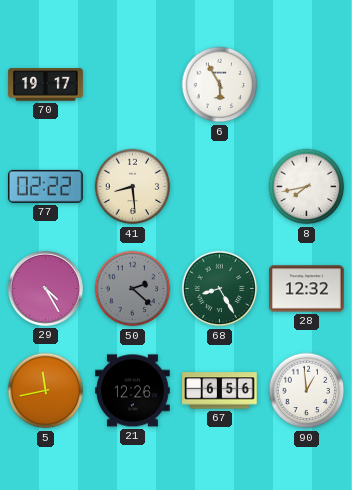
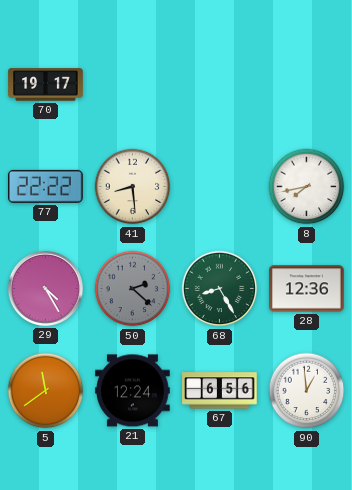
6: 5:55 -> none
77: 02:22 -> 22:22
28: 12:32 -> 12:36
5: 11:43 -> 11:39
21: 12:26 -> 12:24
